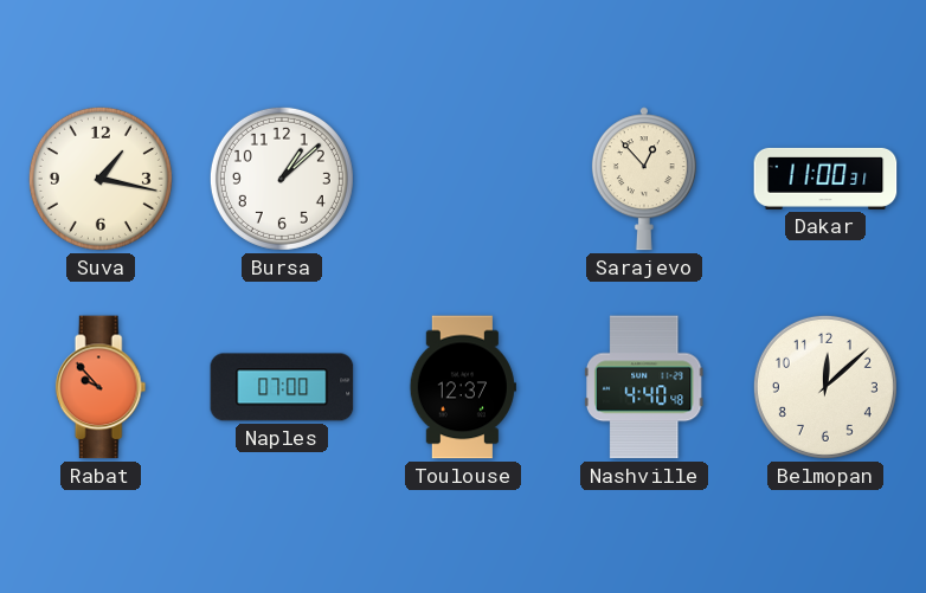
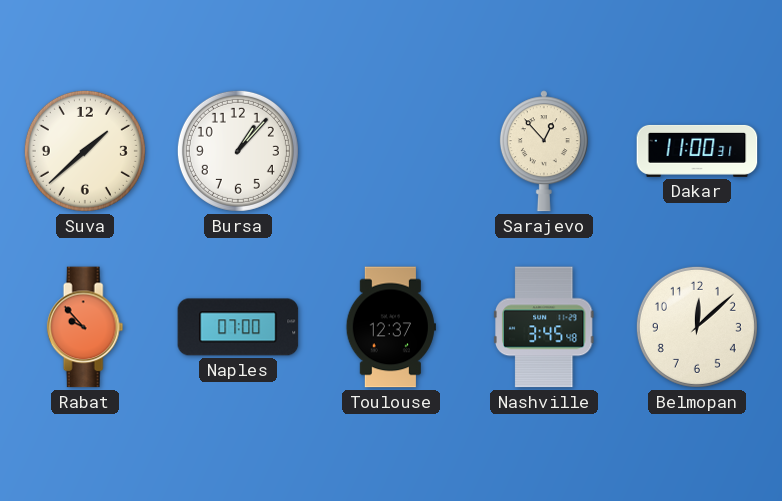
Suva: 1:17 -> 1:38
Bursa: 1:08 -> 1:07
Nashville: 4:40 -> 3:45
